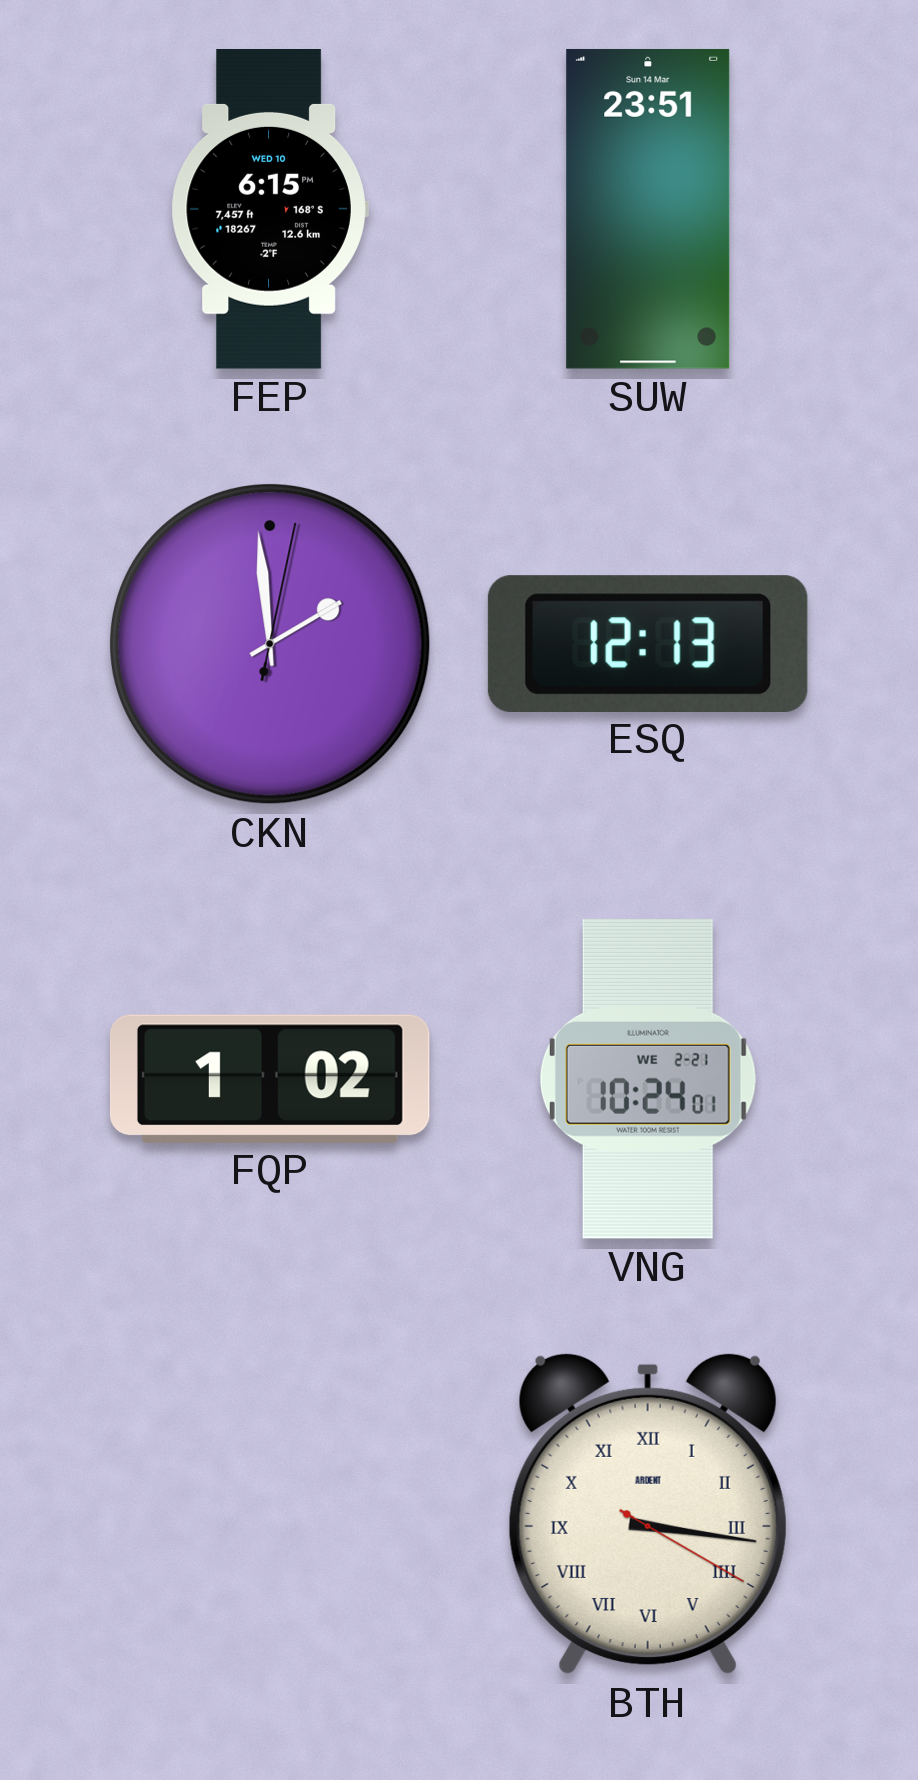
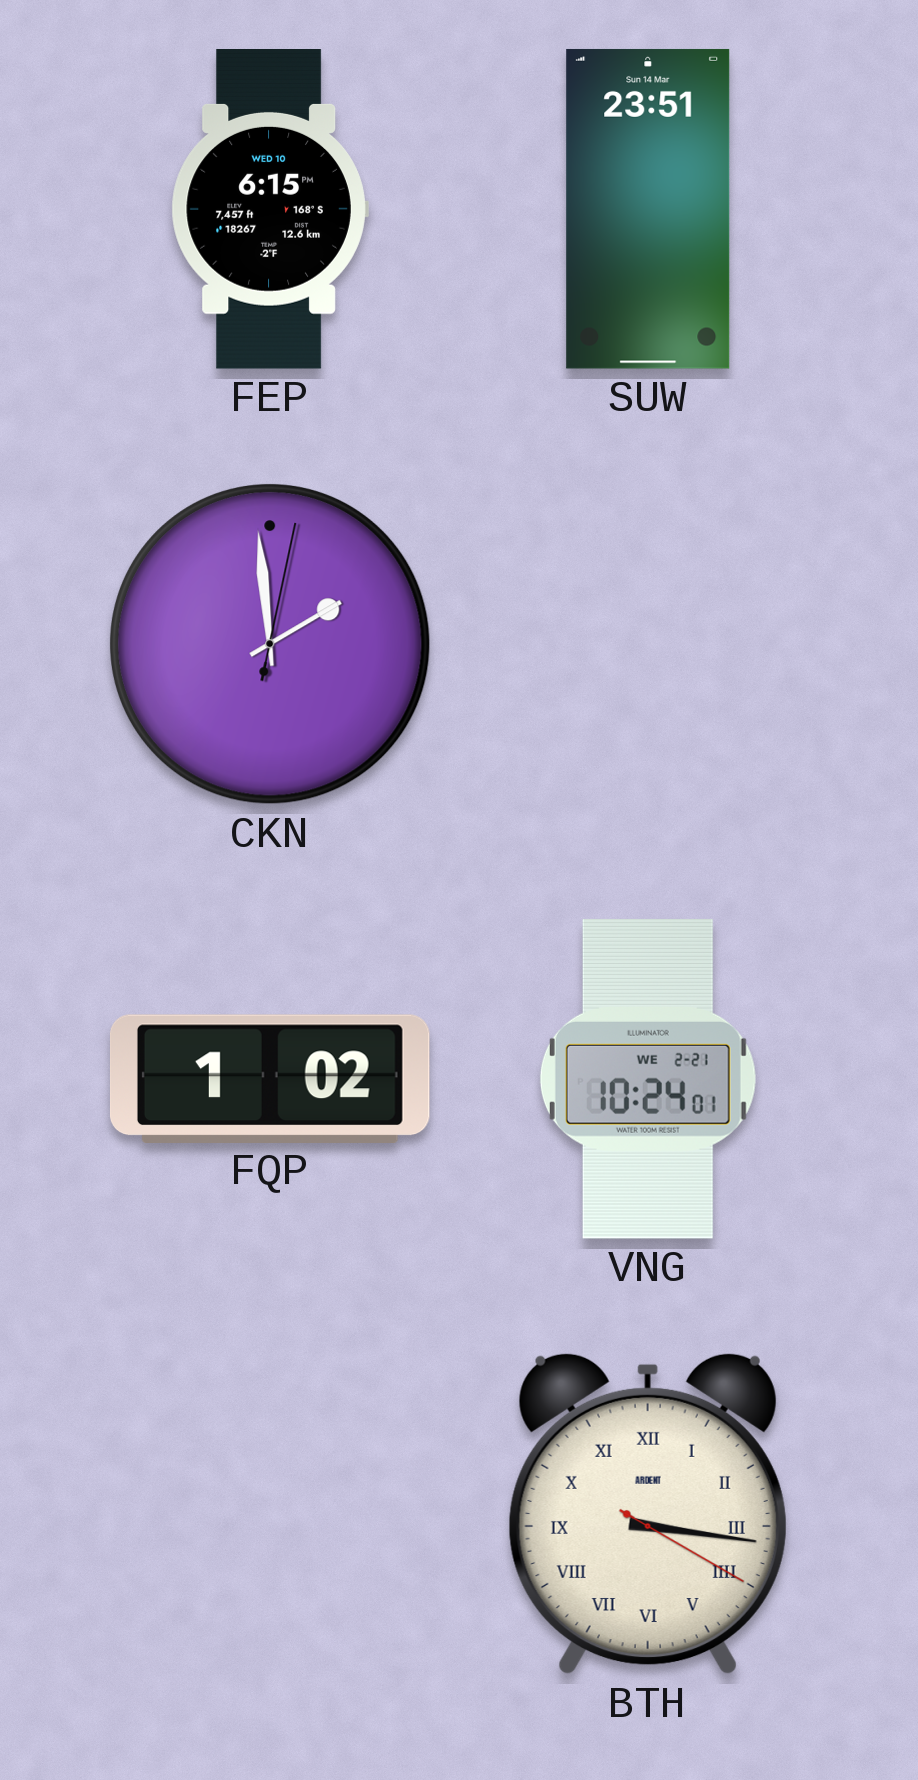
ESQ: 12:13 -> none
